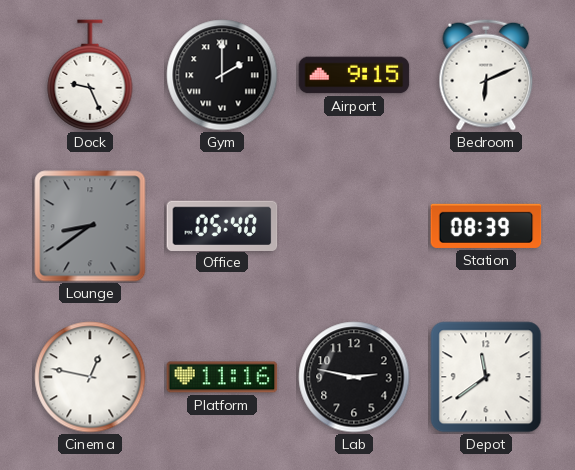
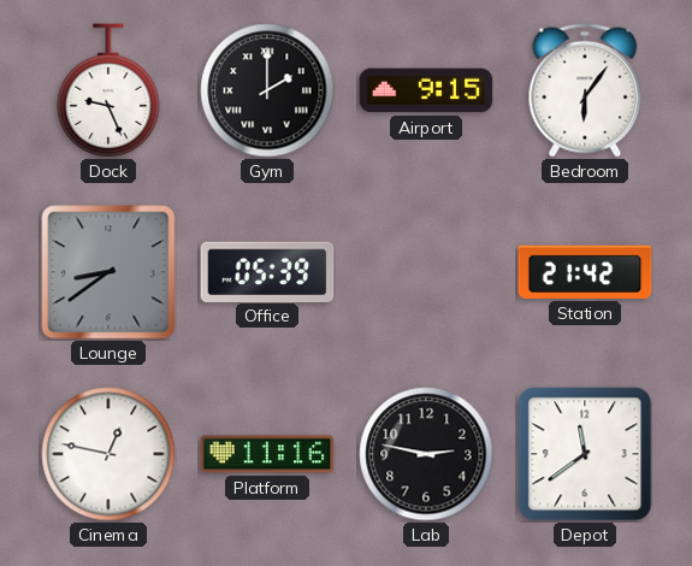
Bedroom: 6:11 -> 6:06
Office: 05:40 -> 05:39
Station: 08:39 -> 21:42
